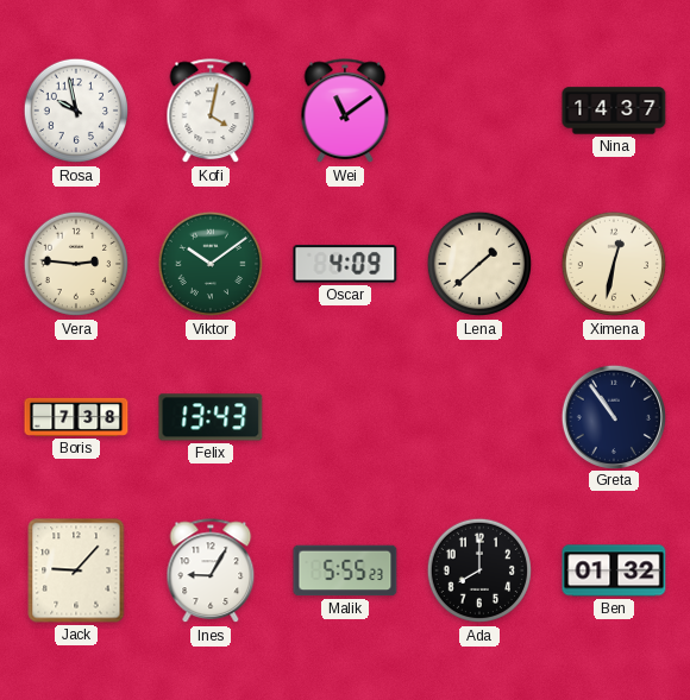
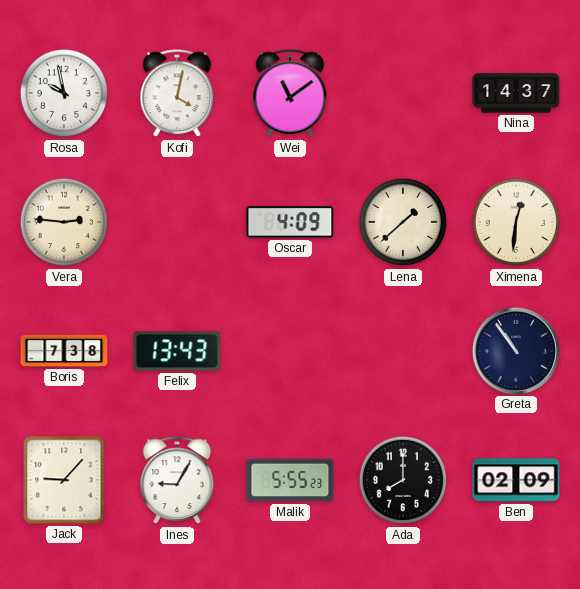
Viktor: 10:09 -> none
Ximena: 12:32 -> 12:31
Ben: 01:32 -> 02:09
